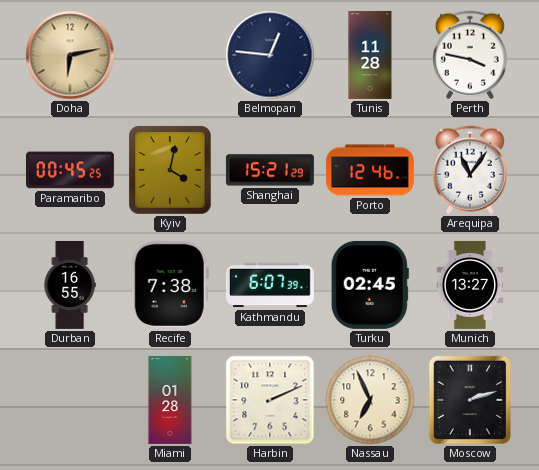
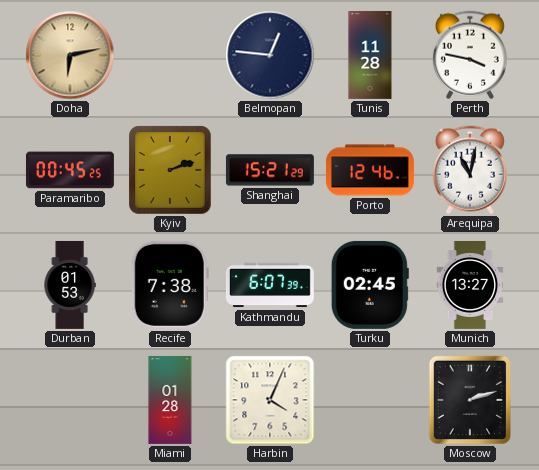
Kyiv: 4:02 -> 2:12
Arequipa: 11:06 -> 11:02
Durban: 16:55 -> 01:53
Harbin: 2:11 -> 4:04
Nassau: 6:56 -> none
